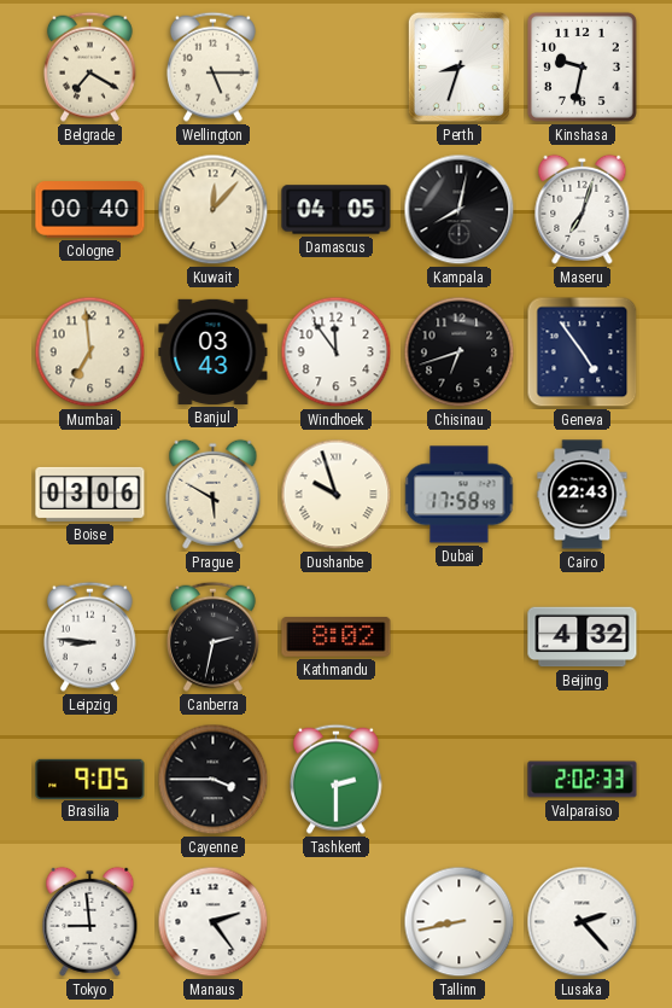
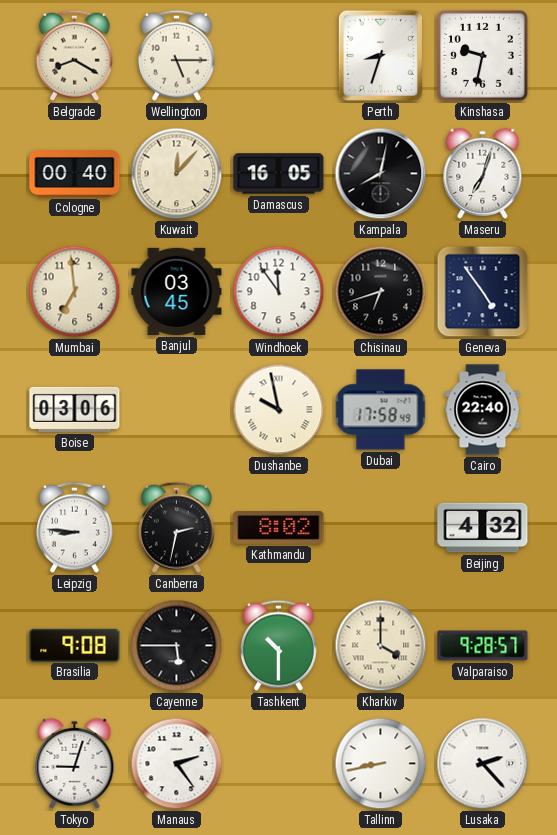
Belgrade: 7:20 -> 8:20
Damascus: 04:05 -> 16:05
Banjul: 03:43 -> 03:45
Prague: 5:50 -> none
Dushanbe: 9:57 -> 9:58
Cairo: 22:43 -> 22:40
Brasilia: 9:05 -> 9:08
Cayenne: 3:45 -> 5:45
Tashkent: 2:30 -> 10:30
Kharkiv: none -> 4:00
Valparaiso: 2:02 -> 9:28
Tokyo: 8:59 -> 9:03
